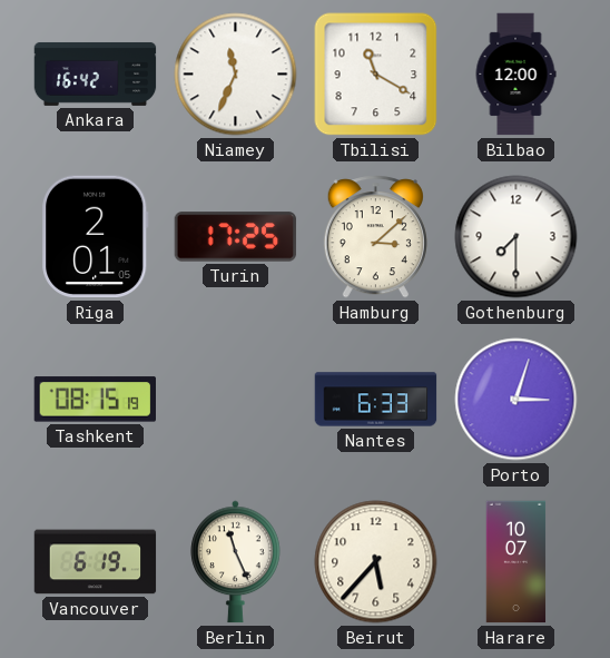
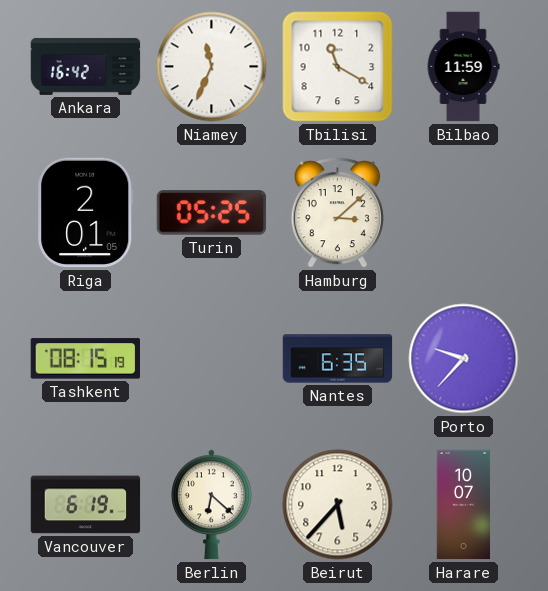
Bilbao: 12:00 -> 11:59
Turin: 17:25 -> 05:25
Gothenburg: 7:30 -> none
Nantes: 6:33 -> 6:35
Porto: 3:03 -> 9:37
Berlin: 11:26 -> 6:22
